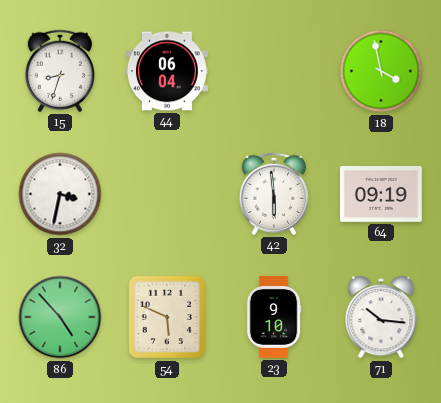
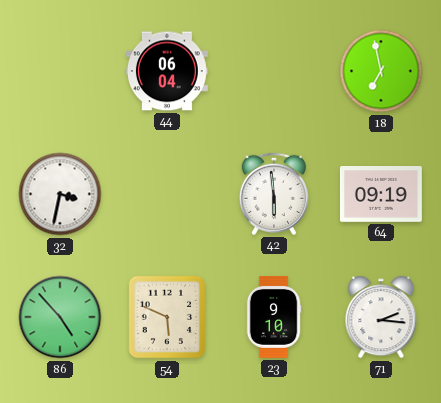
15: 8:33 -> none
18: 3:58 -> 6:58
71: 10:16 -> 2:16
